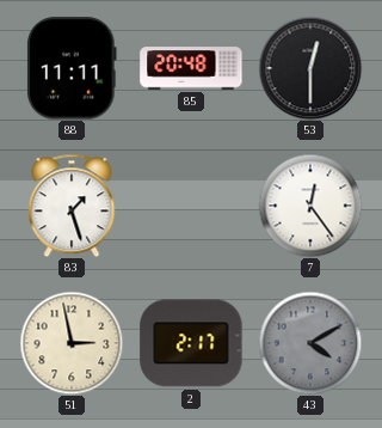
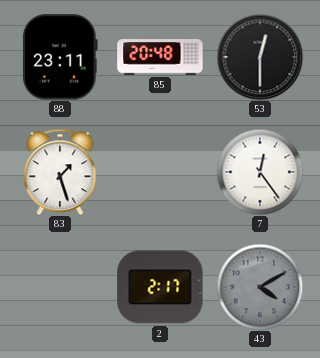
88: 11:11 -> 23:11
51: 2:58 -> none
